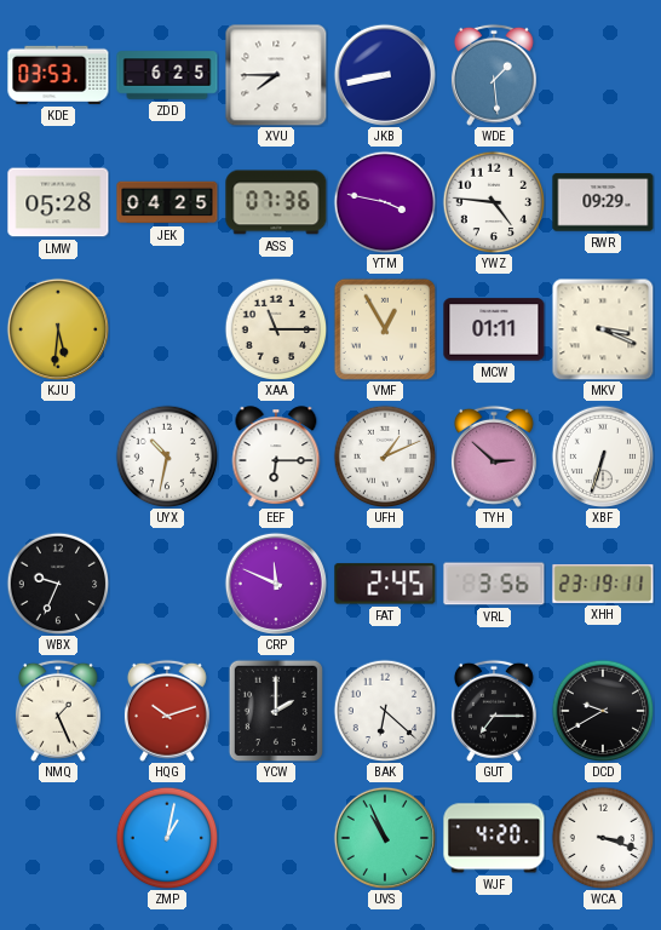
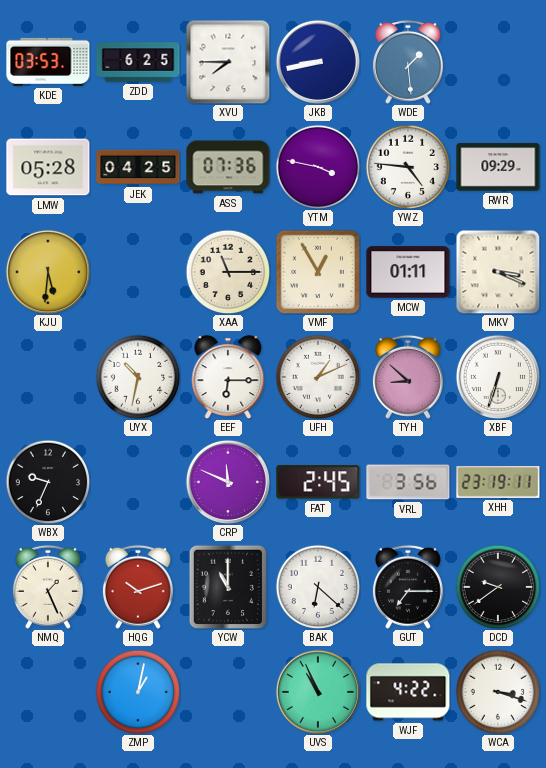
TYH: 2:52 -> 8:52
YCW: 2:00 -> 11:00
DCD: 9:40 -> 9:39
WJF: 4:20 -> 4:22
